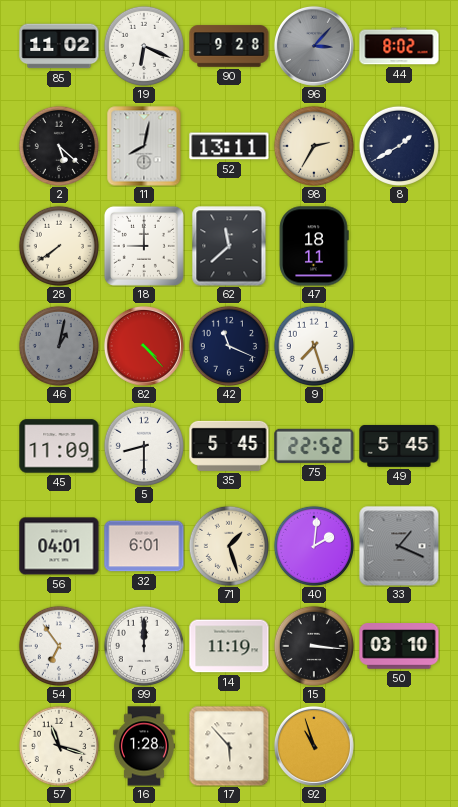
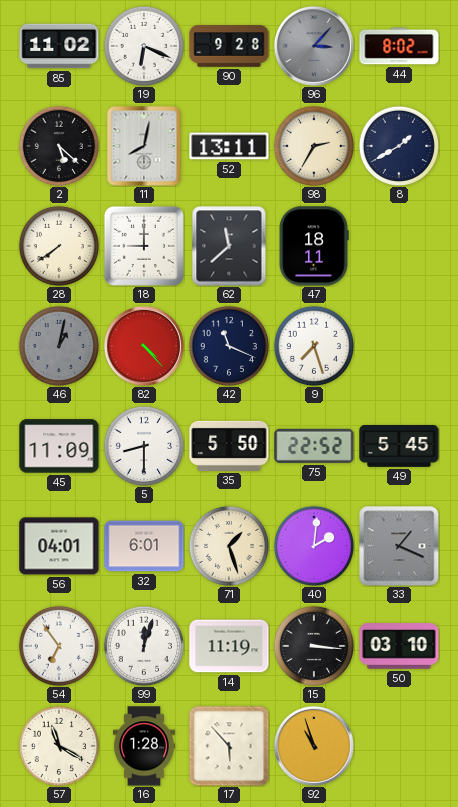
35: 5:45 -> 5:50
99: 12:00 -> 12:03
57: 11:18 -> 11:20
